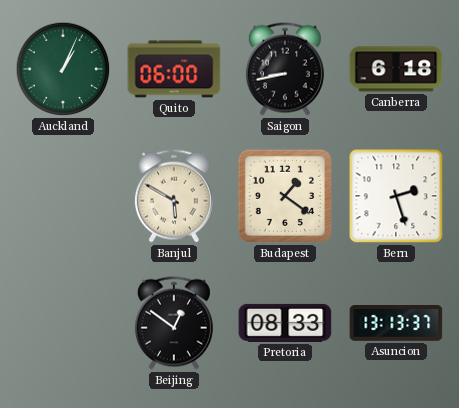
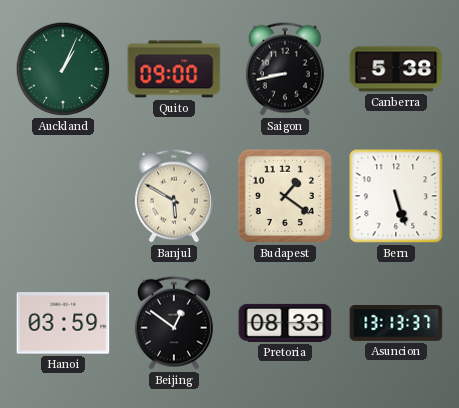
Quito: 06:00 -> 09:00
Canberra: 6:18 -> 5:38
Bern: 2:27 -> 5:27
Hanoi: none -> 03:59
